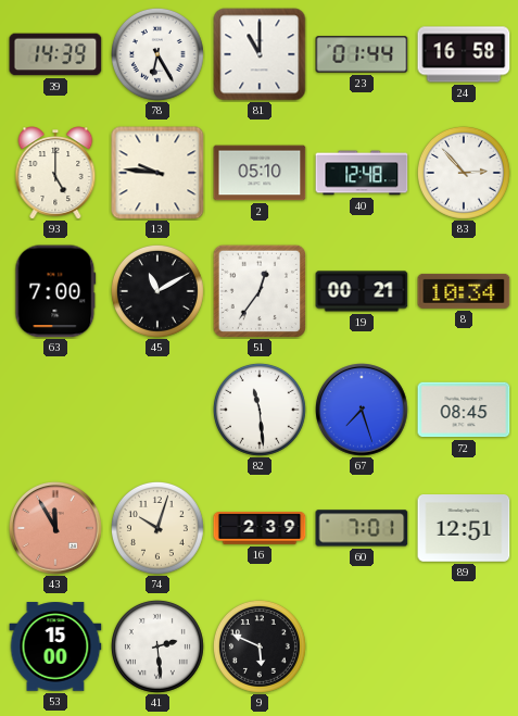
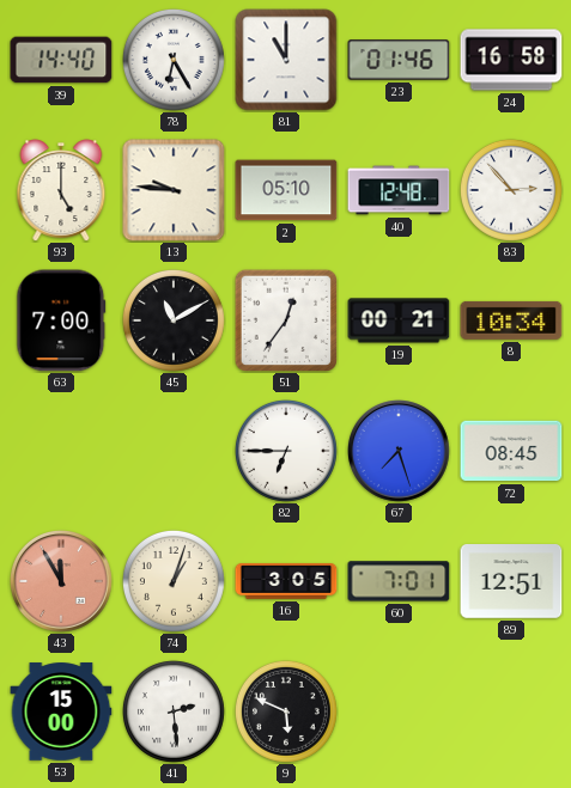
39: 14:39 -> 14:40
23: 01:44 -> 01:46
82: 11:29 -> 6:45
74: 10:03 -> 1:03
16: 2:39 -> 3:05
